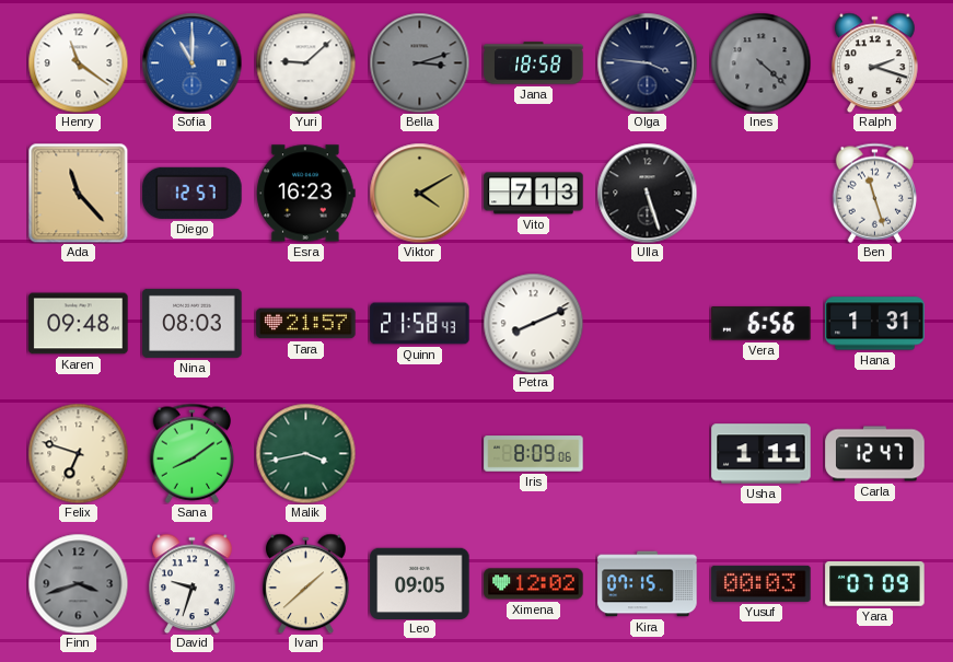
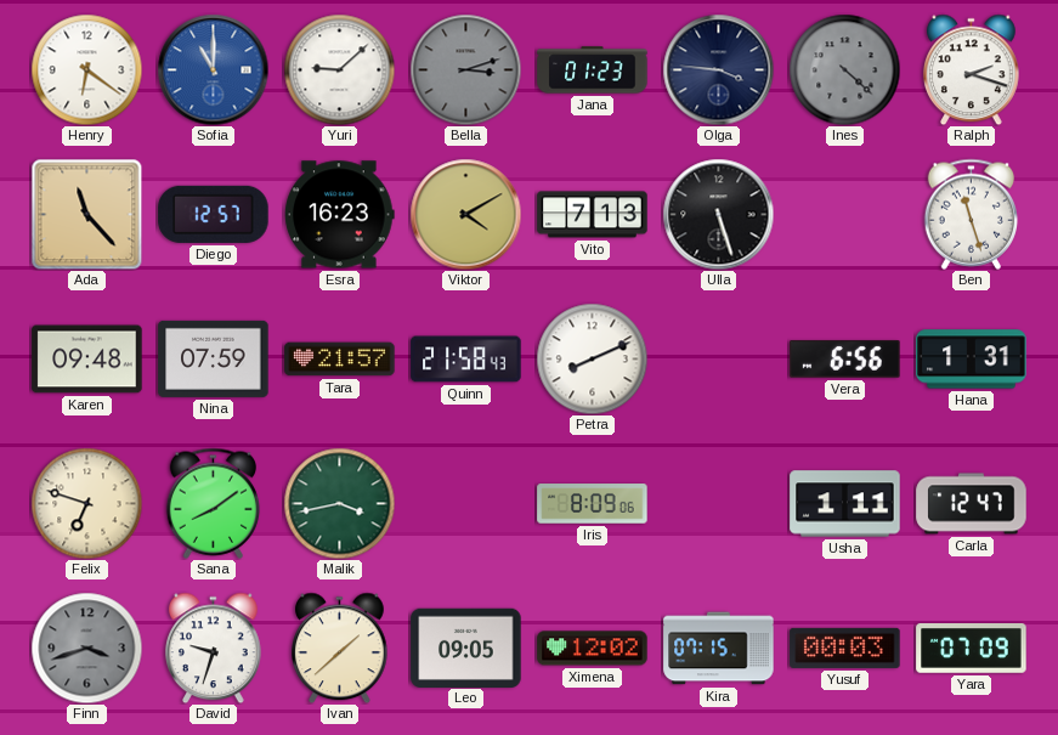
Henry: 11:21 -> 6:21
Jana: 18:58 -> 01:23
Nina: 08:03 -> 07:59
